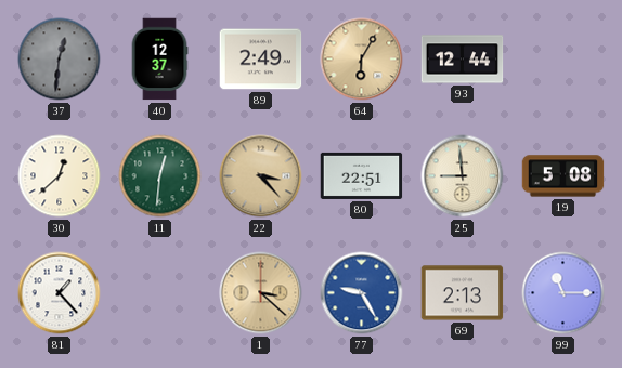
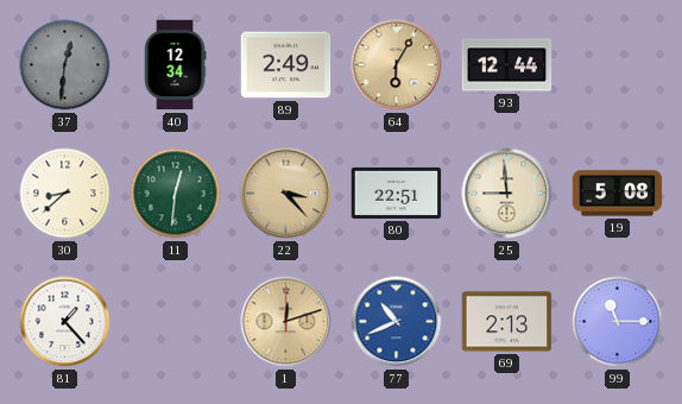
40: 12:37 -> 12:34
30: 12:38 -> 8:38
1: 3:22 -> 12:12
77: 9:25 -> 10:41
